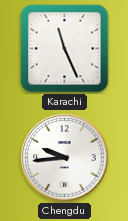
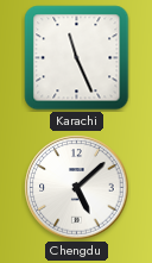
Chengdu: 9:44 -> 5:08
